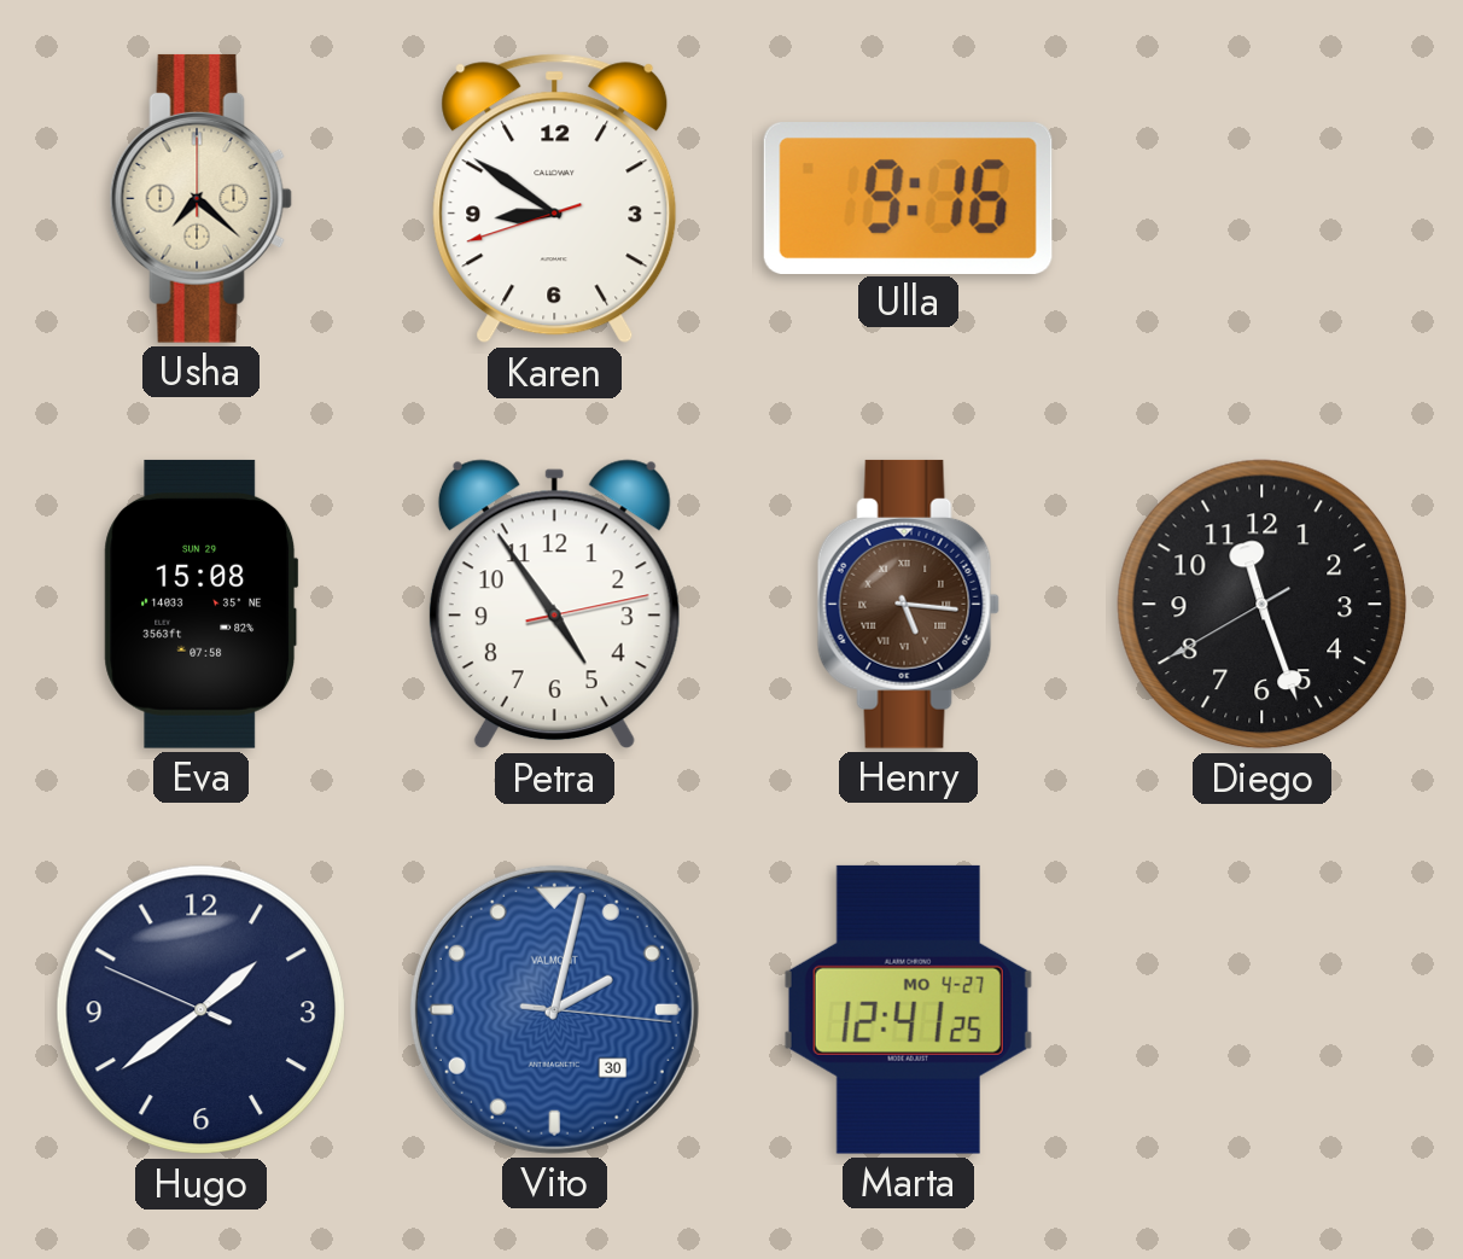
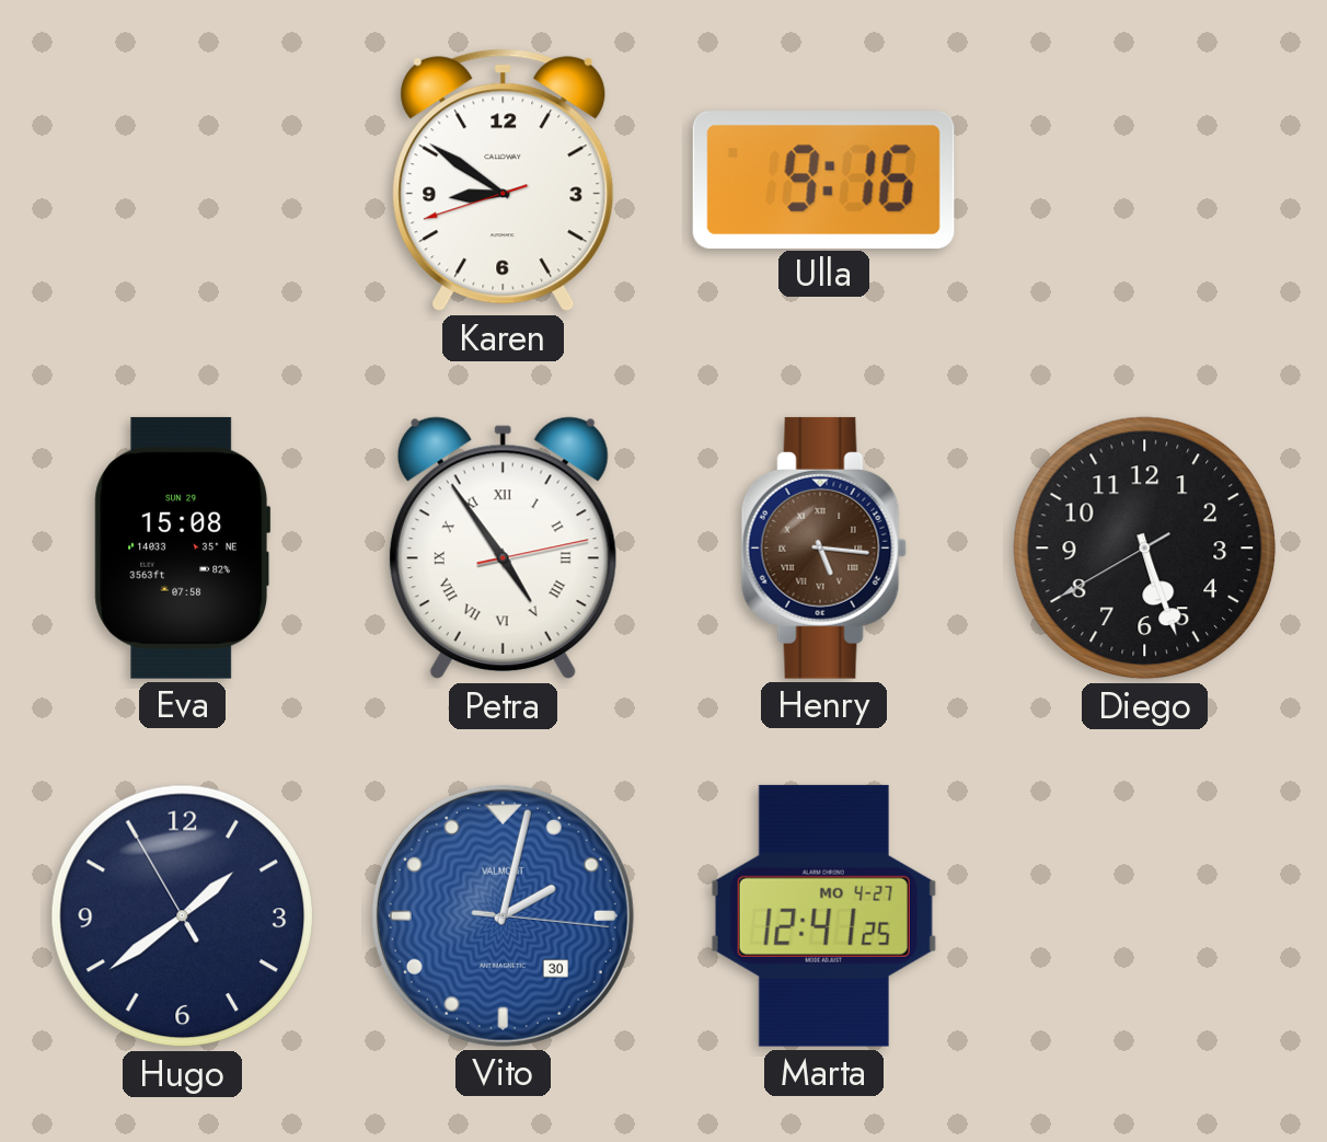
Usha: 7:22 -> none
Petra numerals: Arabic -> Roman
Diego: 11:26 -> 5:26
Hugo: 1:38:49 -> 1:38:55
